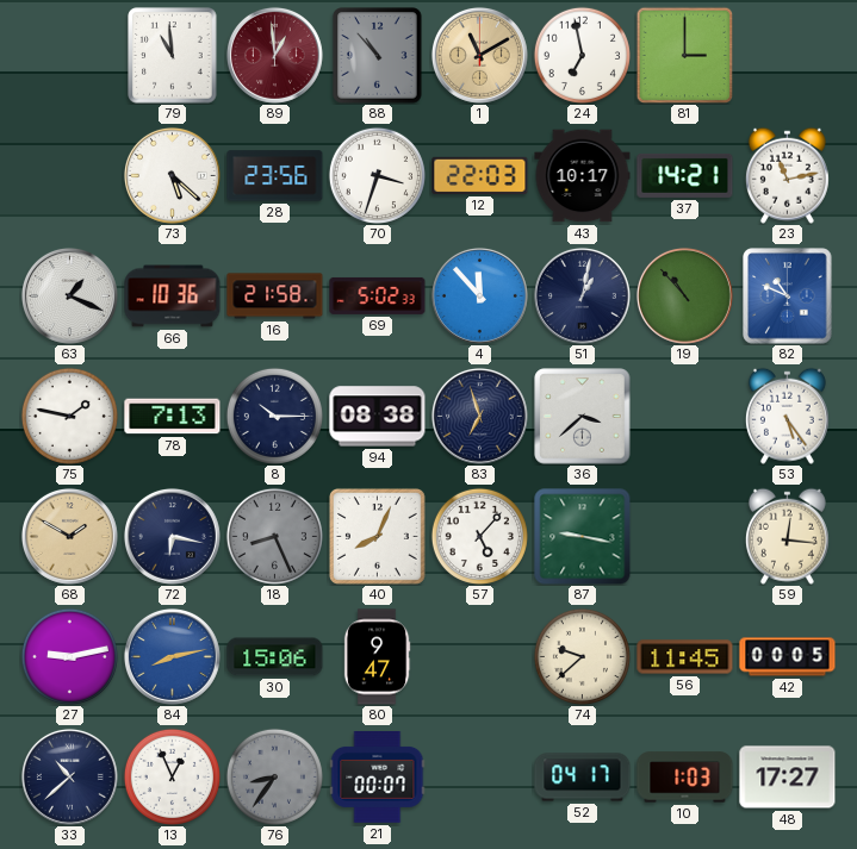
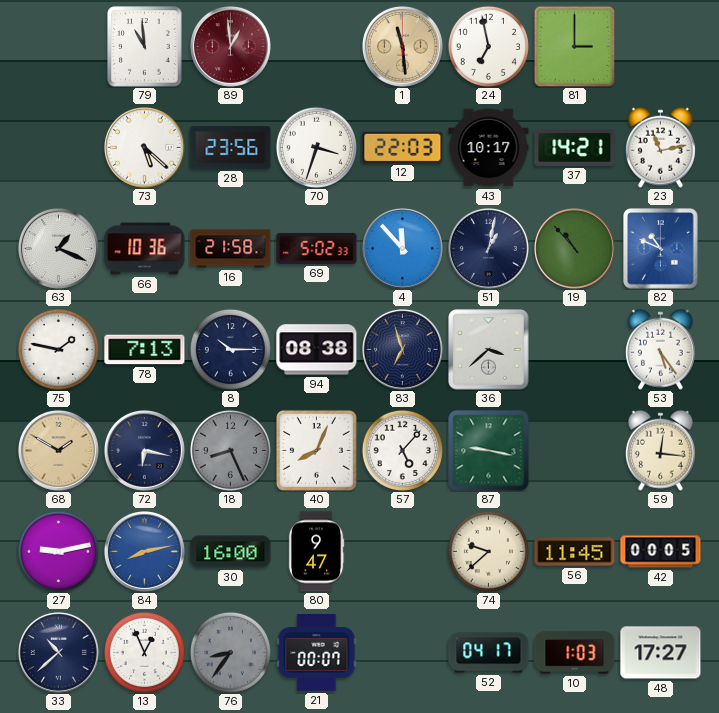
88: 10:53 -> none
1: 11:10 -> 11:29
30: 15:06 -> 16:00
